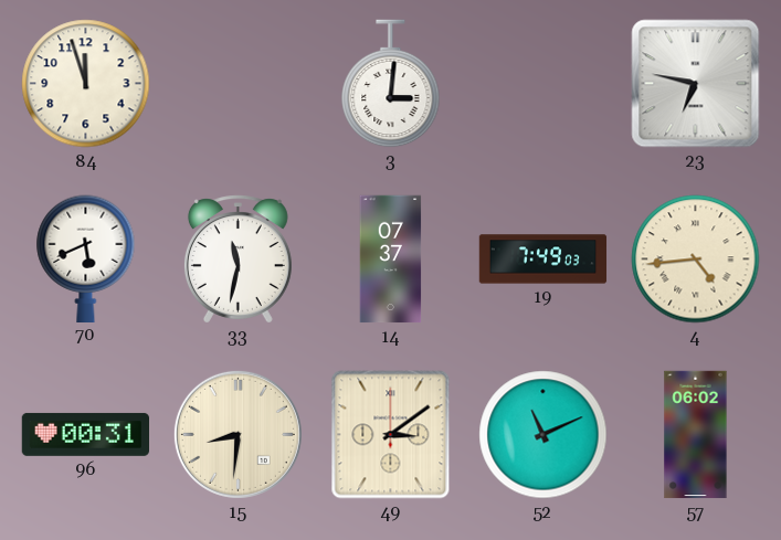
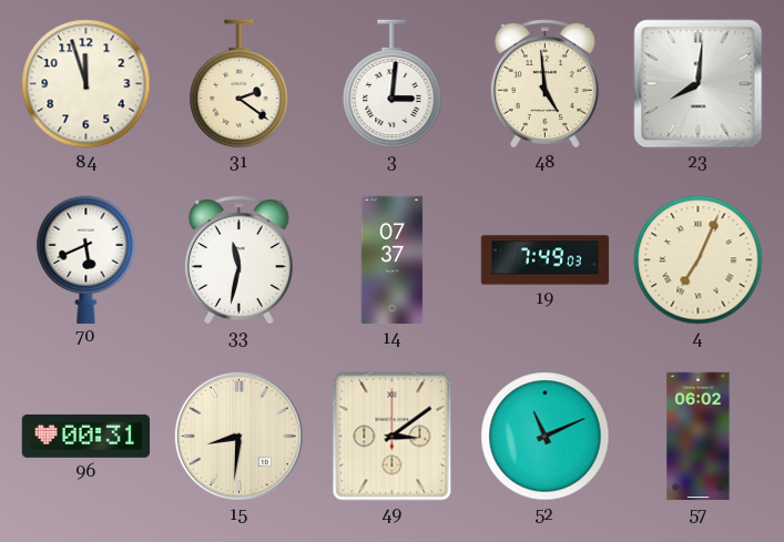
31: none -> 2:21
48: none -> 4:59
23: 6:47 -> 8:01
4: 4:44 -> 7:04
